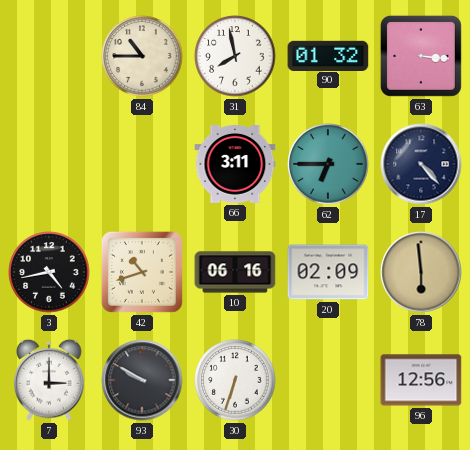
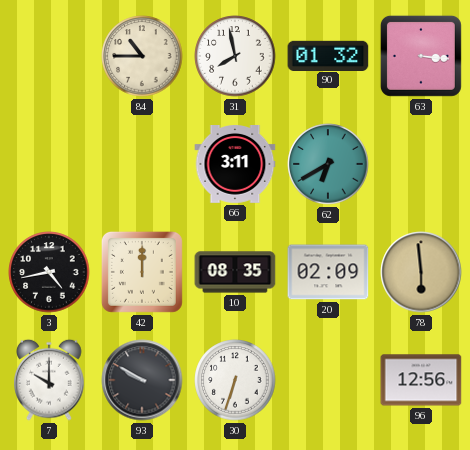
62: 6:45 -> 6:40
17: 4:23 -> none
42: 10:42 -> 12:00
10: 06:16 -> 08:35
7: 3:00 -> 10:00
